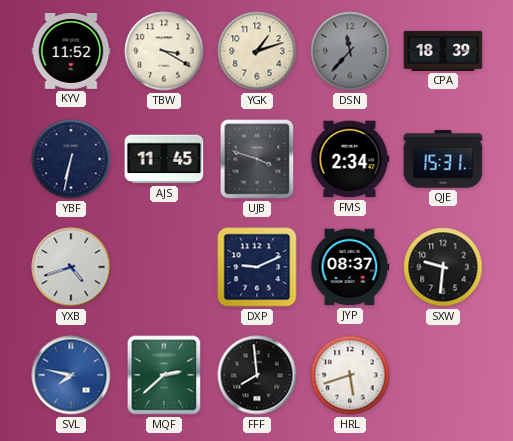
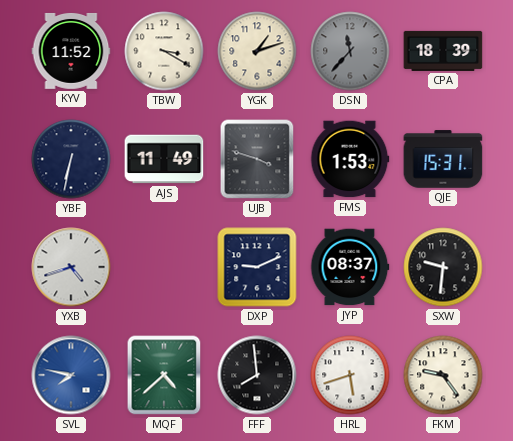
AJS: 11:45 -> 11:49
FMS: 2:34 -> 1:53
MQF: 2:38 -> 4:38
FKM: none -> 9:24
